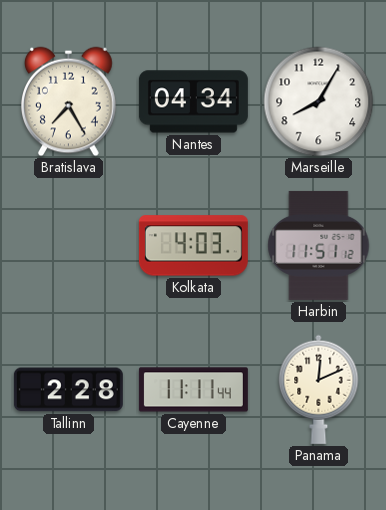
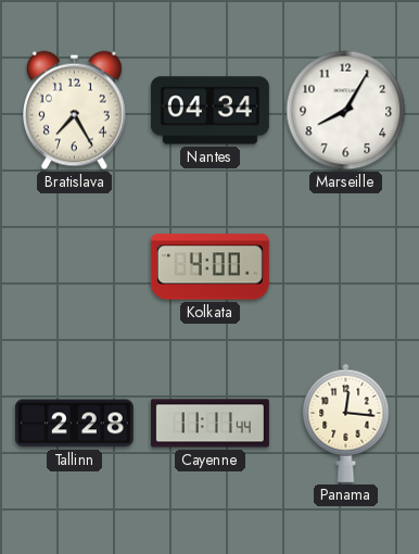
Kolkata: 4:03 -> 4:00
Harbin: 11:51 -> none
Panama: 12:11 -> 12:16
